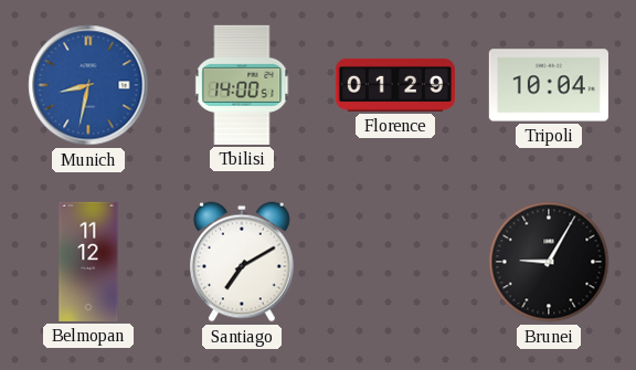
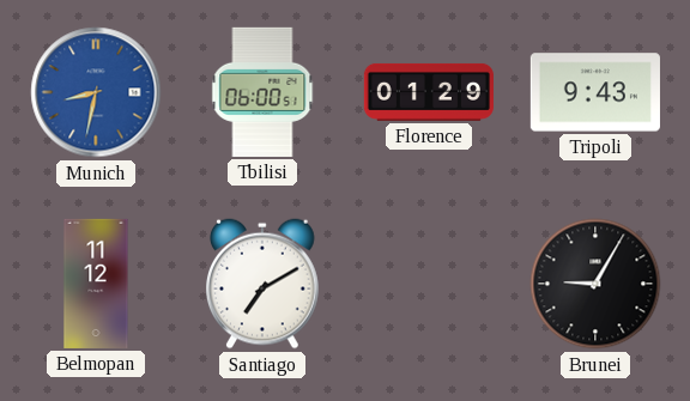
Tbilisi: 14:00 -> 06:00
Tripoli: 10:04 -> 9:43
